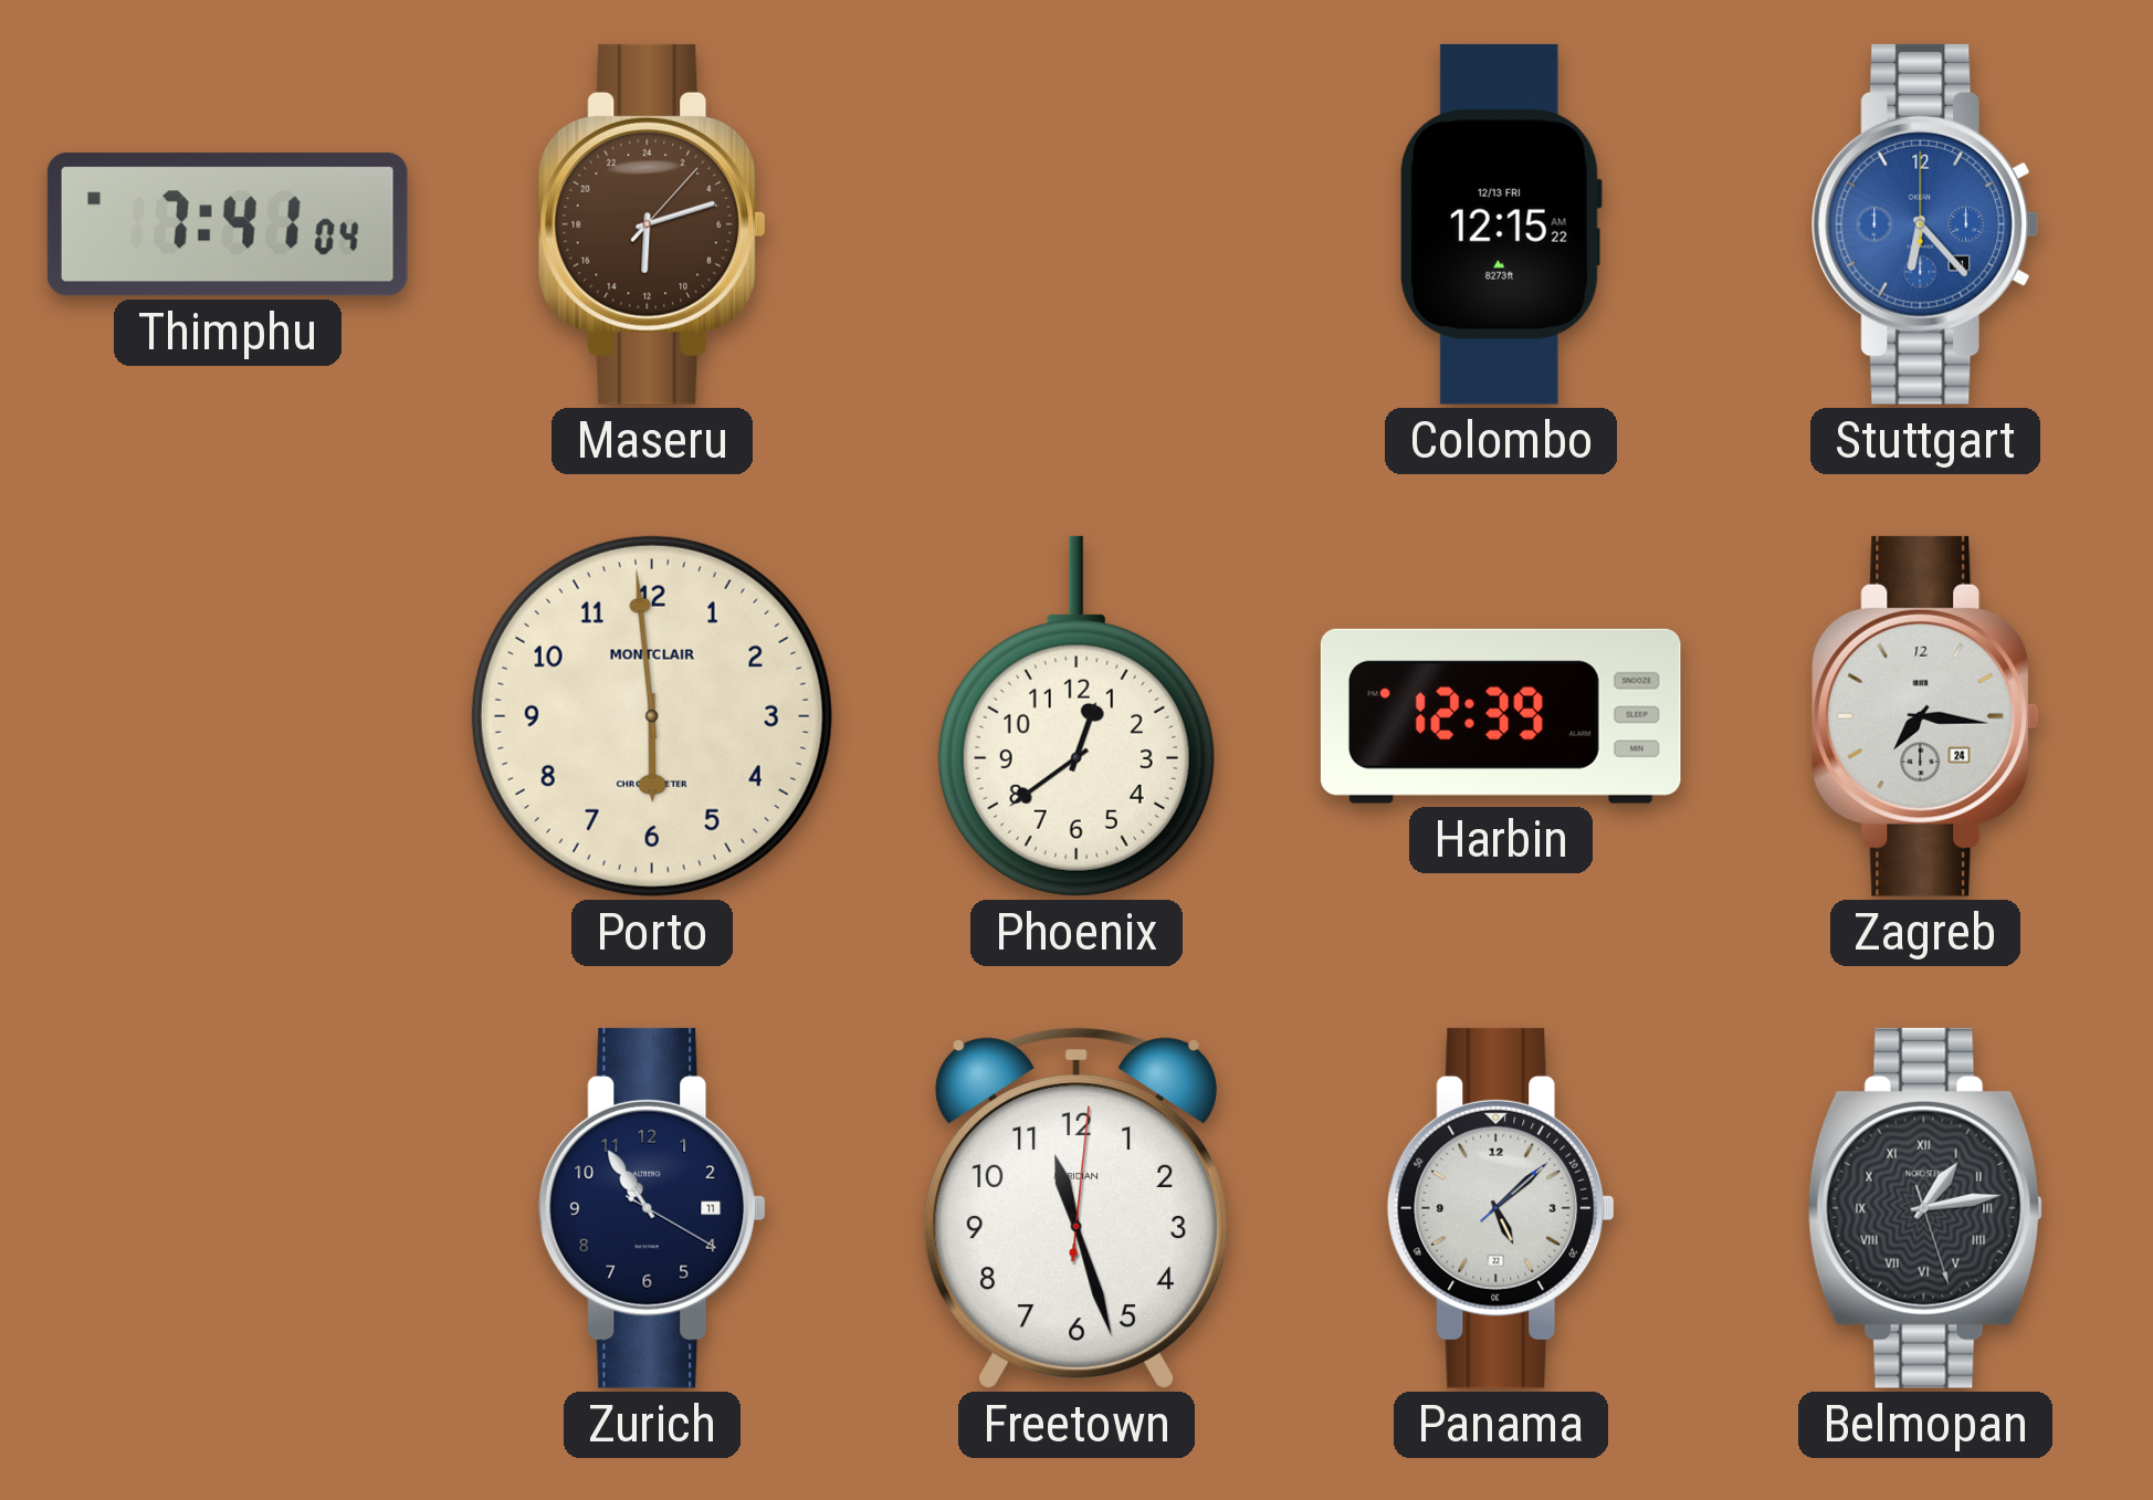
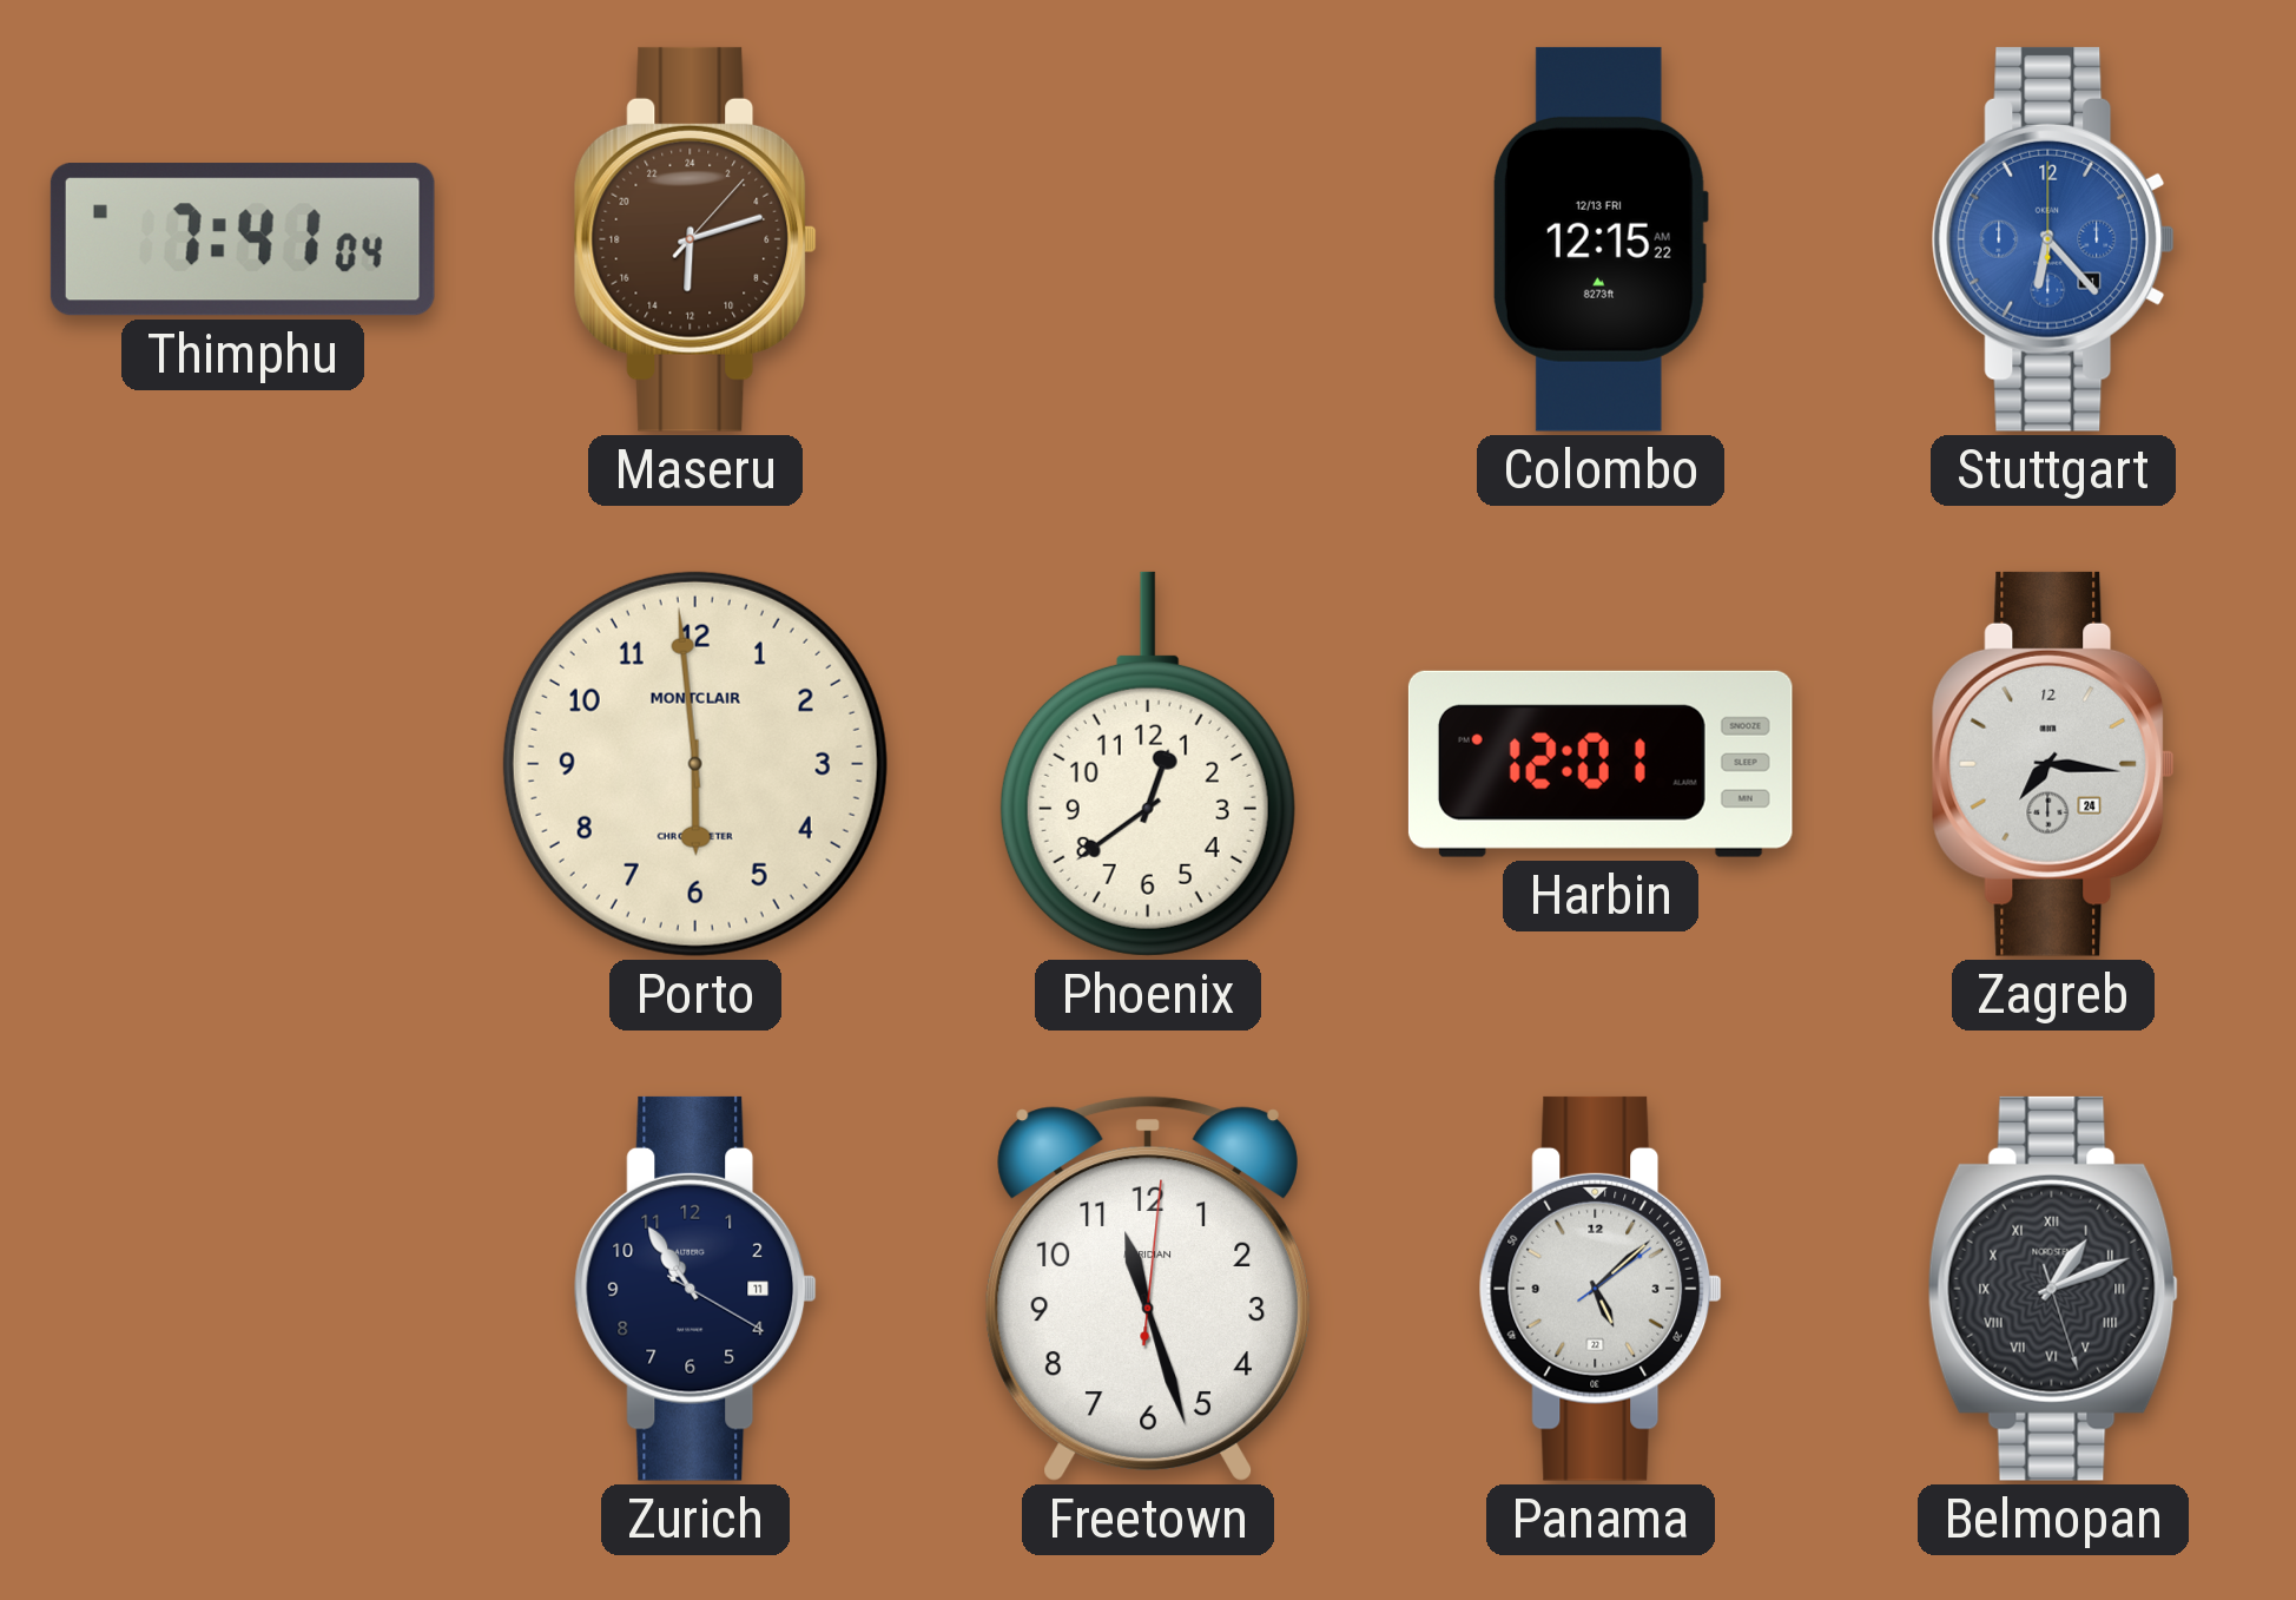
Harbin: 12:39 -> 12:01
Panama: 5:08:08 -> 5:08:09
Belmopan: 1:13 -> 1:11
